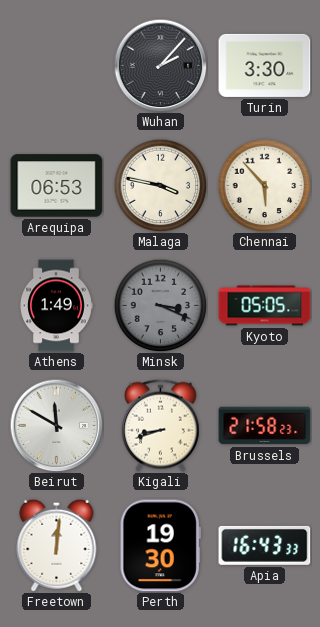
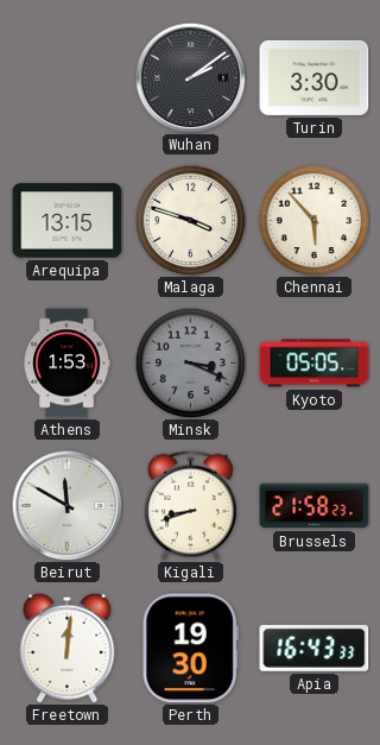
Wuhan: 2:07 -> 2:09
Arequipa: 06:53 -> 13:15
Malaga: 3:47 -> 3:48
Athens: 1:49 -> 1:53
